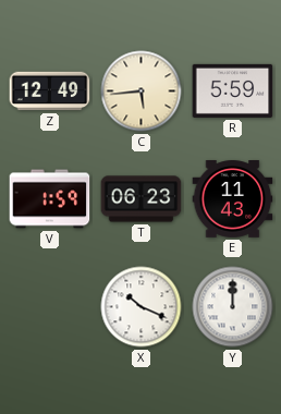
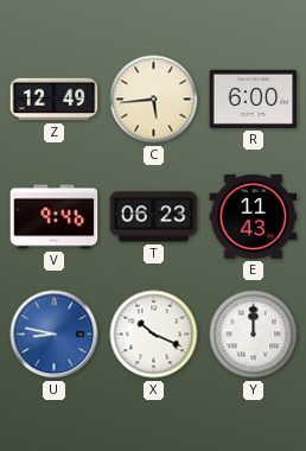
R: 5:59 -> 6:00
V: 1:59 -> 9:46
U: none -> 8:47
